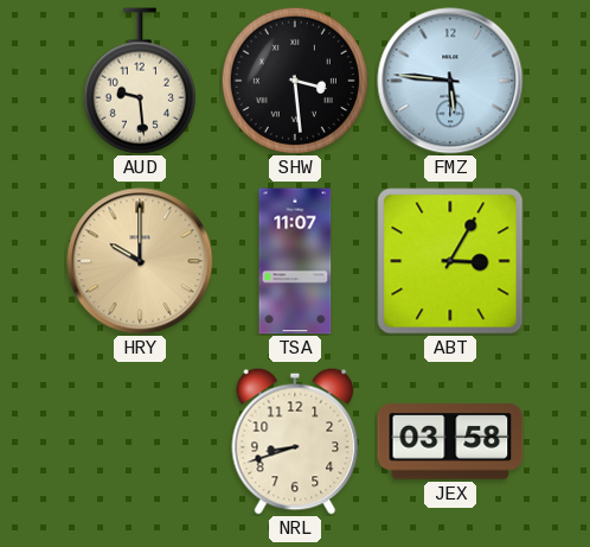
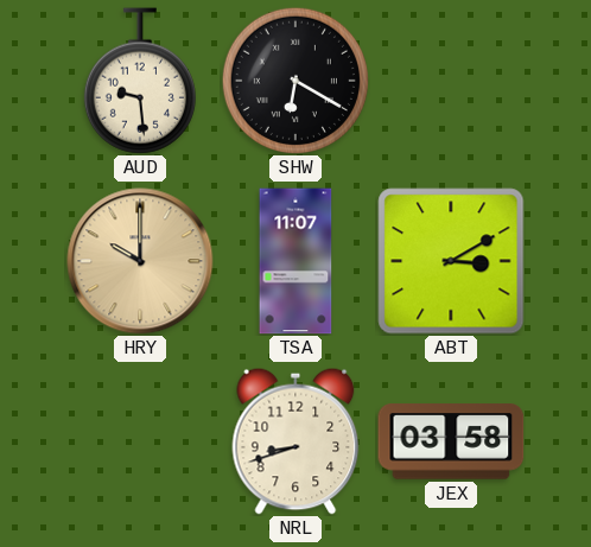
SHW: 3:29 -> 6:20
FMZ: 5:46 -> none
ABT: 3:05 -> 3:10
